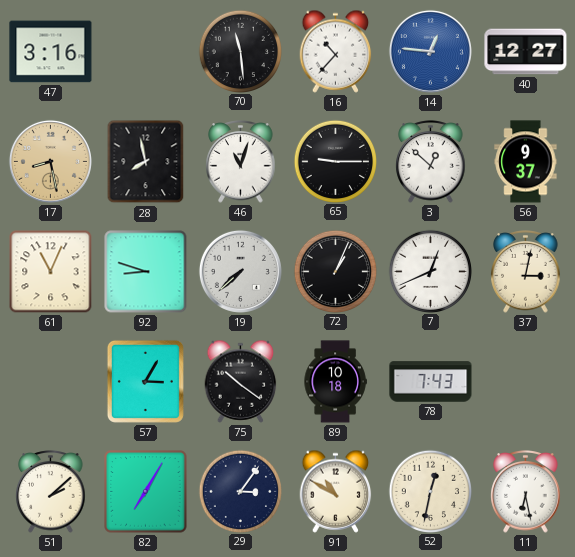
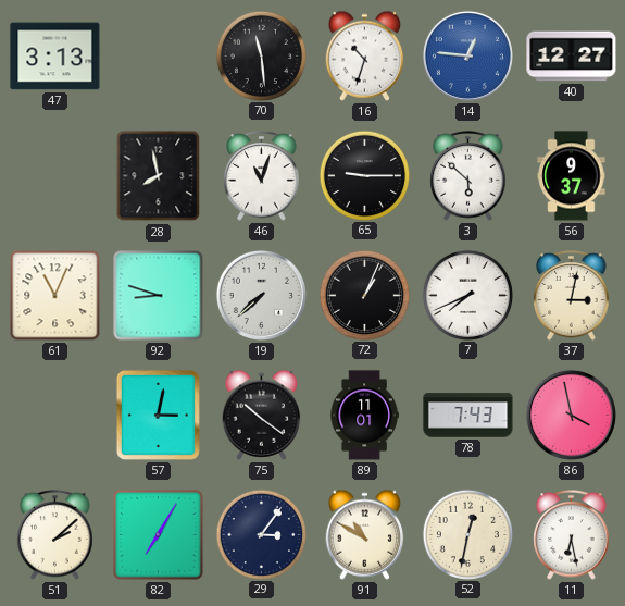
47: 3:16 -> 3:13
16: 10:37 -> 10:33
17: 8:28 -> none
3: 12:52 -> 5:52
7: 12:41 -> 7:41
57: 3:05 -> 3:02
89: 10:18 -> 11:01
86: none -> 3:58
